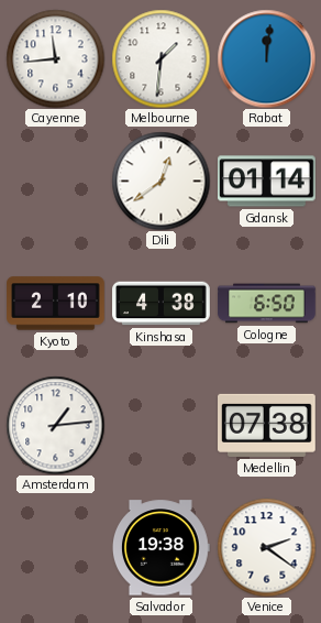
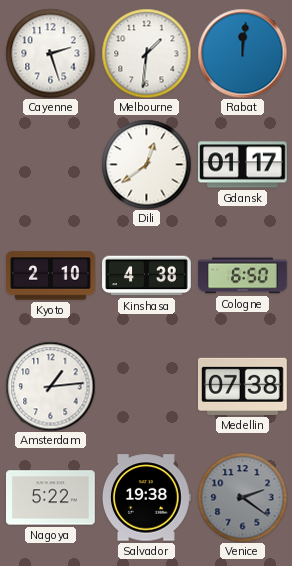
Cayenne: 11:44 -> 2:27
Gdansk: 01:14 -> 01:17
Nagoya: none -> 5:22
Venice dial: white -> grey
